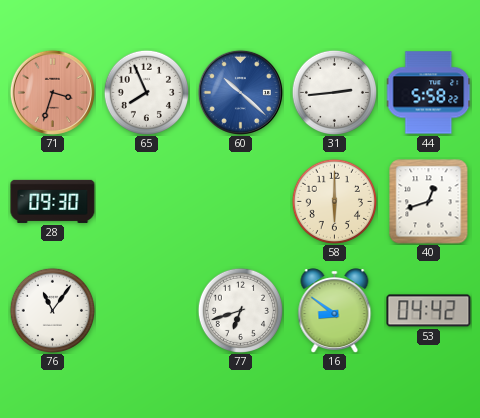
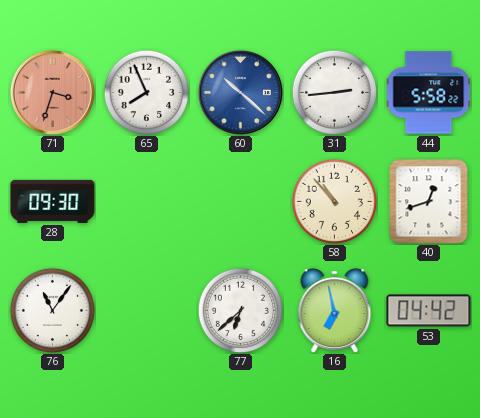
58: 6:00 -> 10:53
77: 6:42 -> 6:38
16: 8:51 -> 6:58
